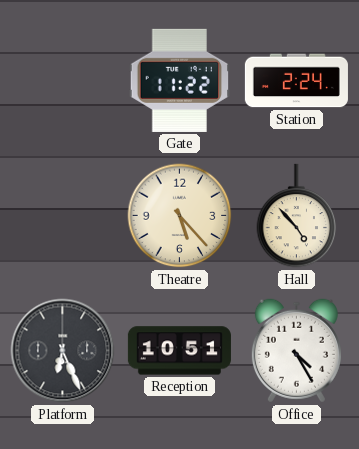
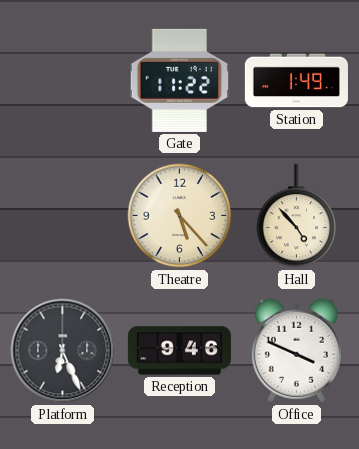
Station: 2:24 -> 1:49
Reception: 10:51 -> 9:46
Office: 4:25 -> 3:49
